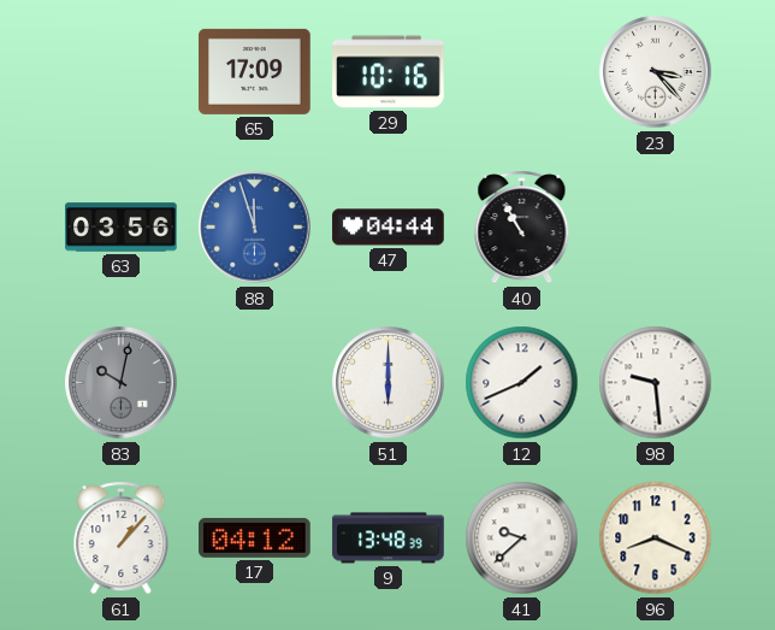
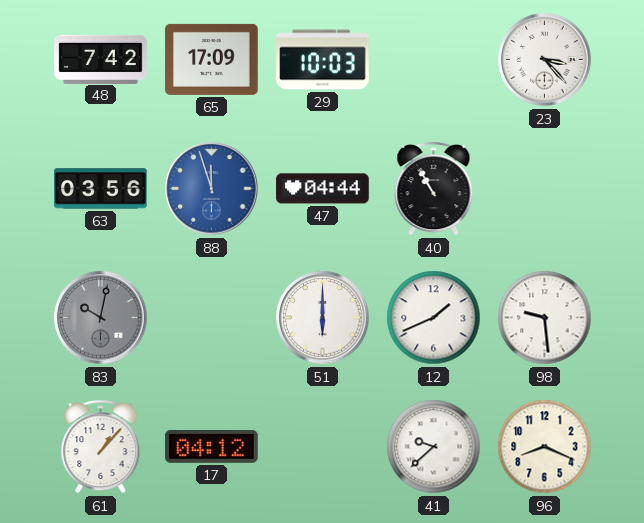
48: none -> 7:42
29: 10:16 -> 10:03
9: 13:48 -> none
